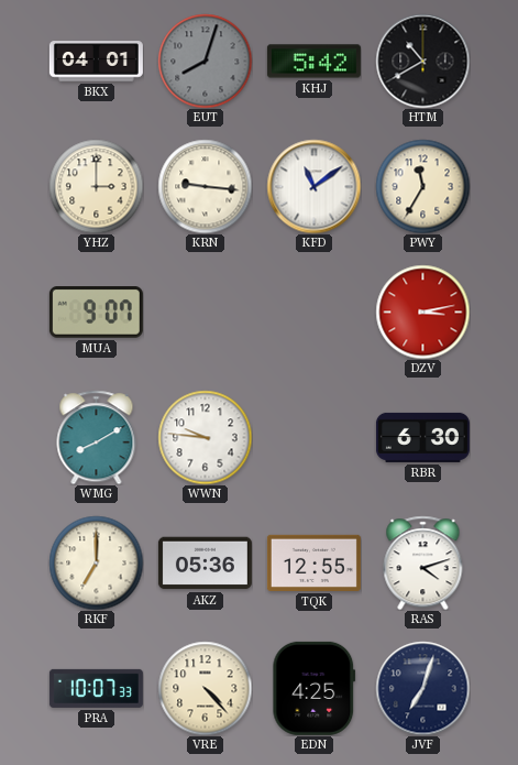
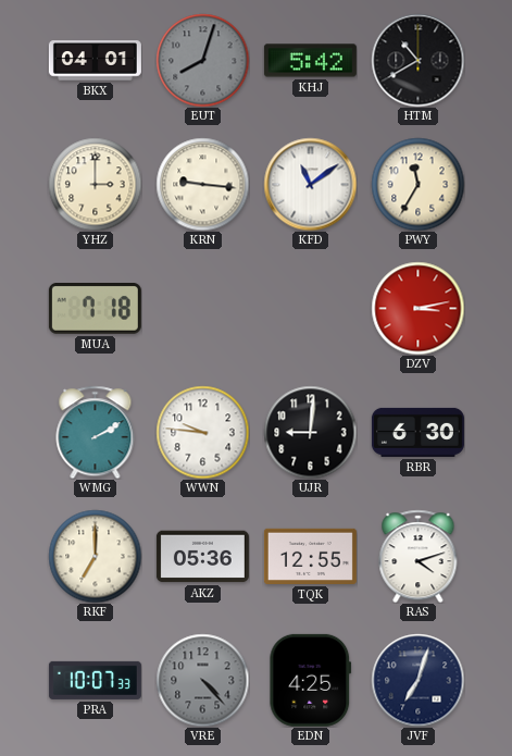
MUA: 9:07 -> 7:18
WMG: 8:10 -> 2:10
UJR: none -> 9:01
VRE dial: cream -> grey
